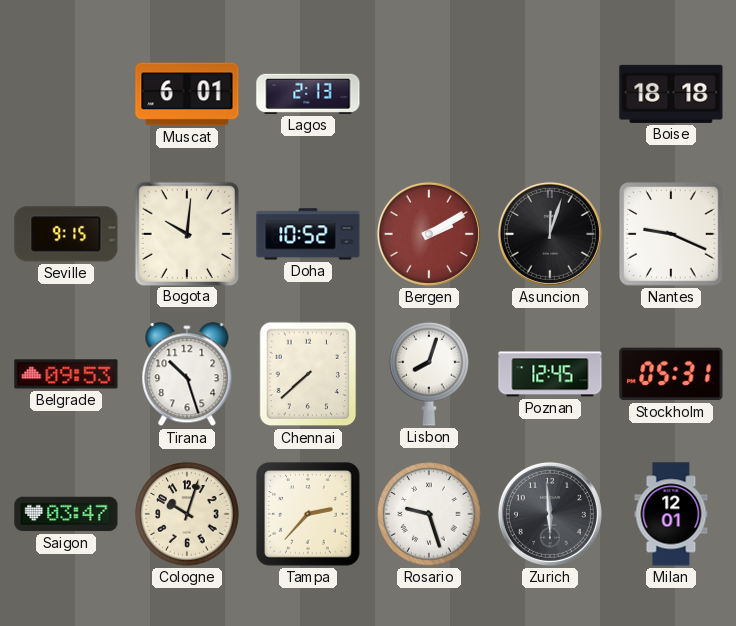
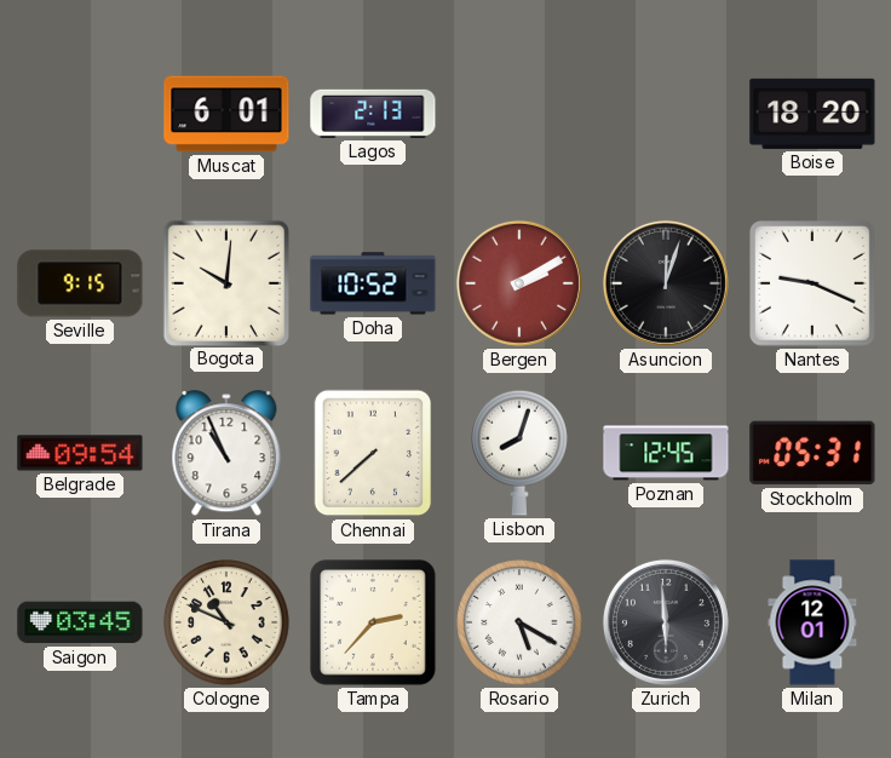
Boise: 18:18 -> 18:20
Belgrade: 09:53 -> 09:54
Tirana: 10:27 -> 10:56
Saigon: 03:47 -> 03:45
Cologne: 10:03 -> 10:49
Rosario: 9:27 -> 5:20
